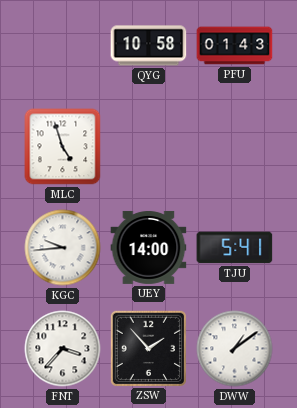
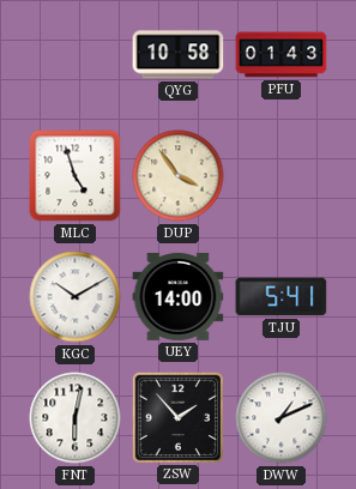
DUP: none -> 3:54
KGC: 9:44 -> 10:10
FNT: 3:37 -> 6:02
DWW: 1:09 -> 1:11
